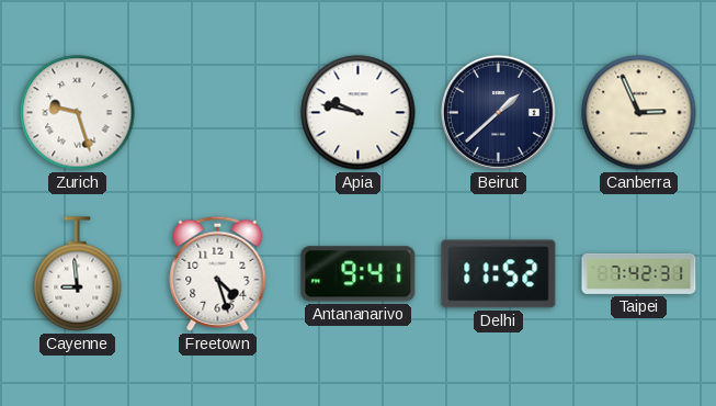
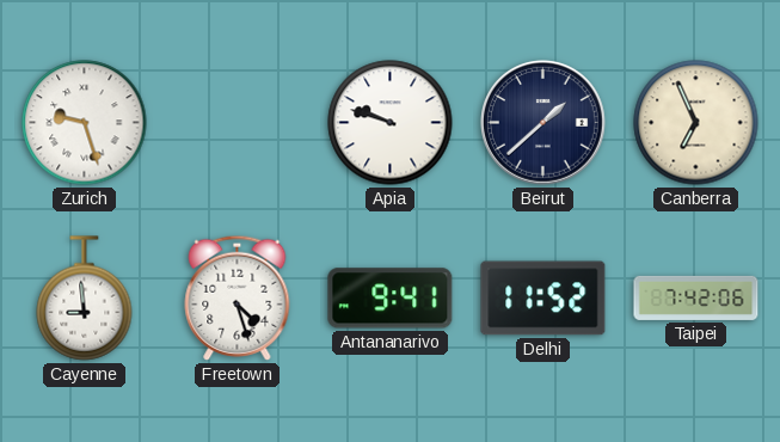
Apia: 9:47 -> 9:48
Canberra: 2:56 -> 6:56
Taipei: 7:42:31 -> 7:42:06
